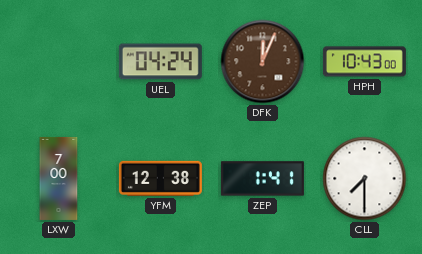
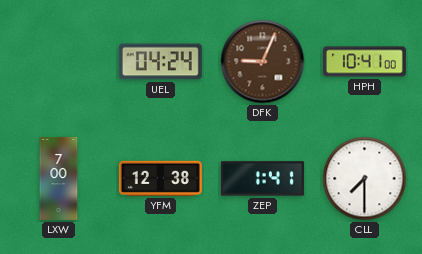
DFK: 12:04 -> 9:04
HPH: 10:43 -> 10:41
